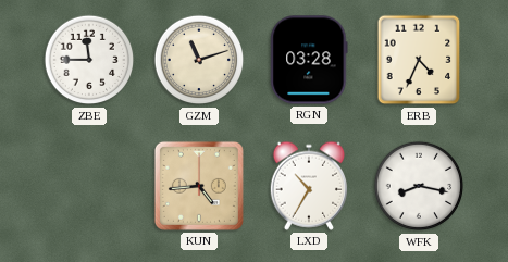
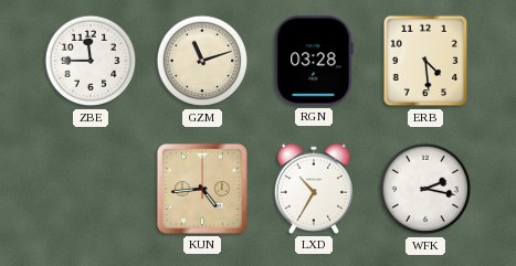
ERB: 4:34 -> 4:29
WFK: 8:17 -> 2:17
